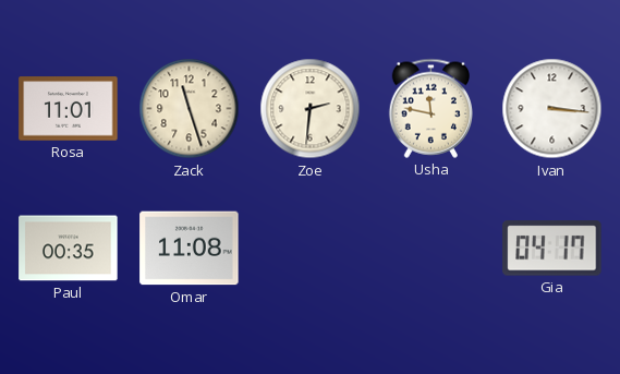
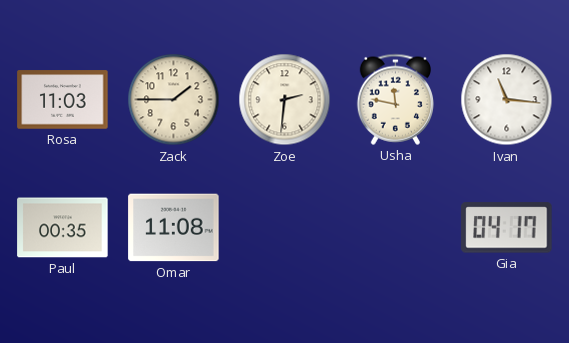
Rosa: 11:01 -> 11:03
Zack: 11:27 -> 1:45
Ivan: 3:16 -> 11:16
